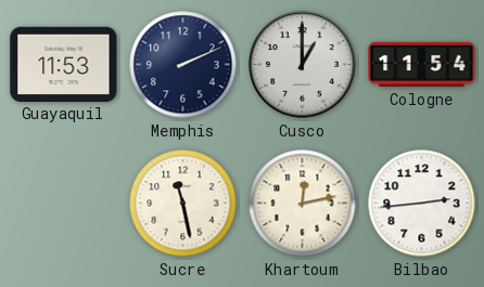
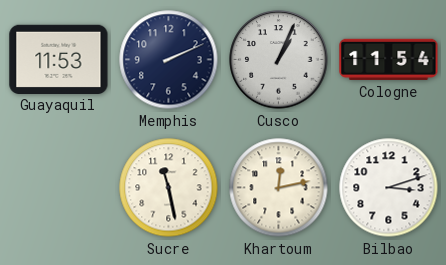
Cusco: 1:00 -> 1:04
Bilbao: 2:44 -> 3:12
